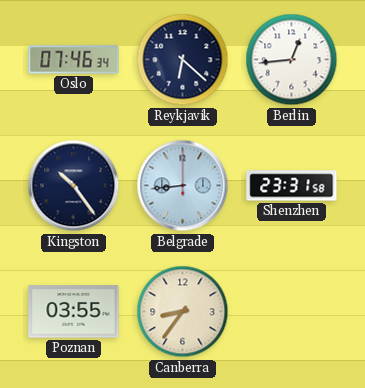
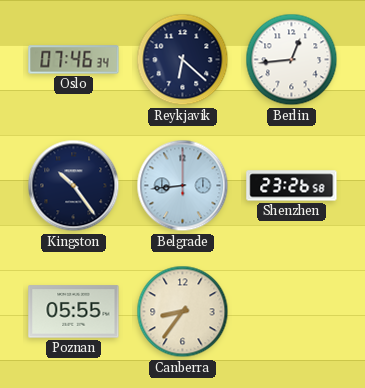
Shenzhen: 23:31 -> 23:26
Poznan: 03:55 -> 05:55
